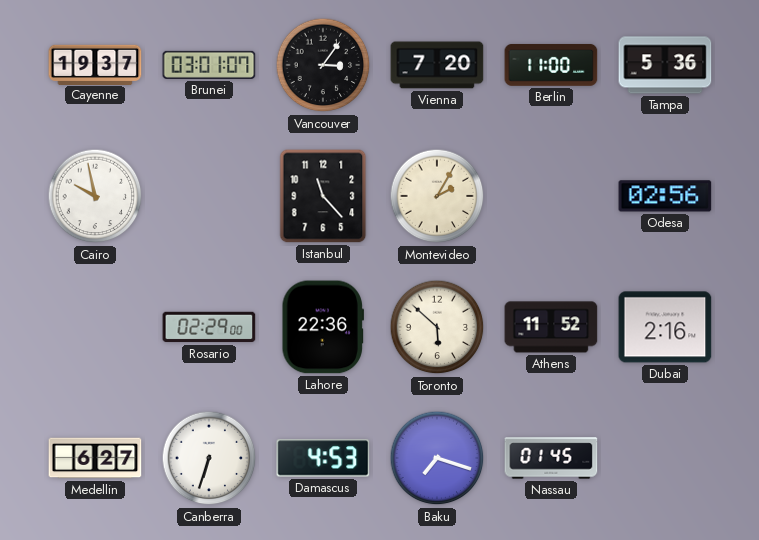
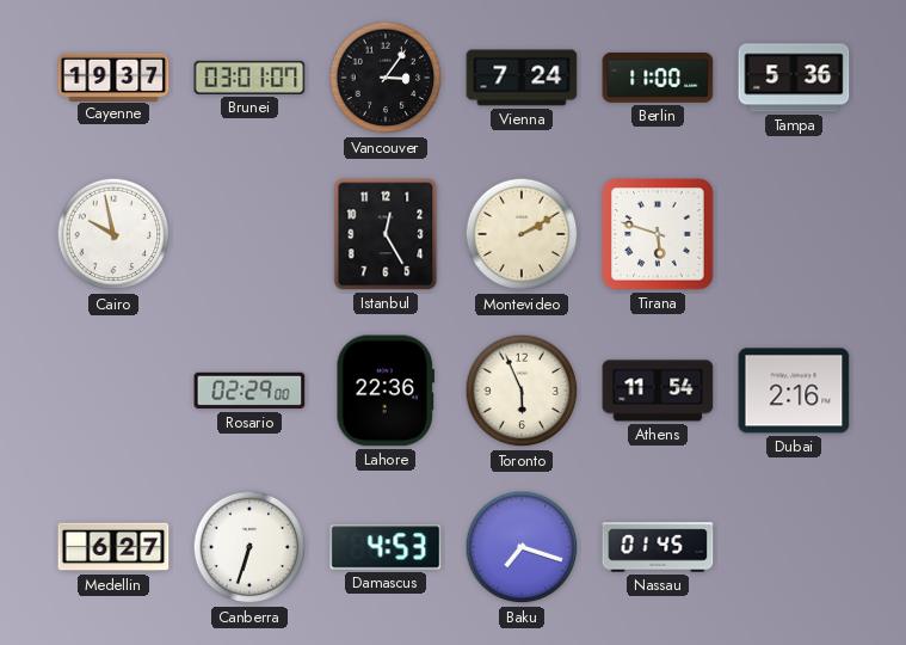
Vienna: 7:20 -> 7:24
Istanbul: 11:23 -> 12:25
Montevideo: 2:05 -> 2:10
Tirana: none -> 5:48
Odesa: 02:56 -> none
Toronto: 5:52 -> 5:56
Athens: 11:52 -> 11:54
